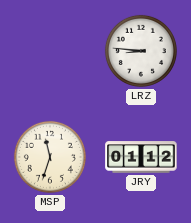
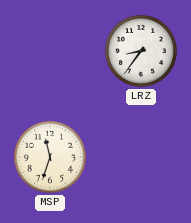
LRZ: 8:46 -> 8:36
JRY: 01:12 -> none
